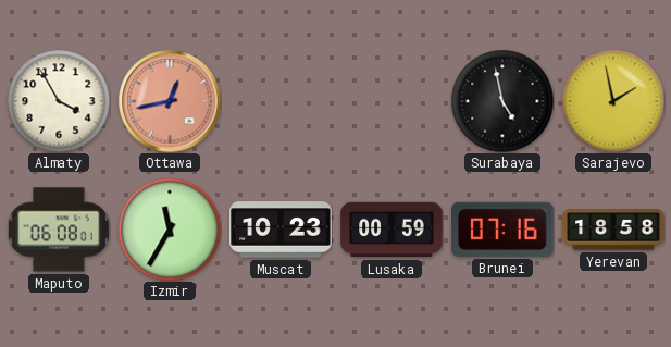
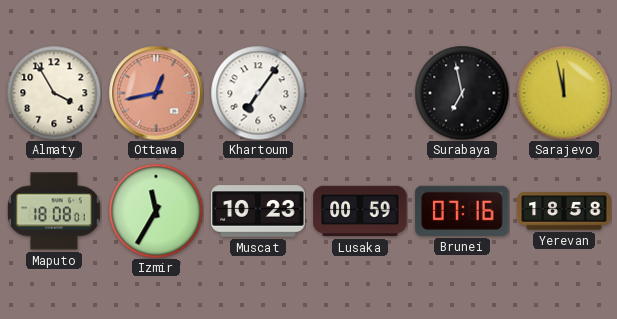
Khartoum: none -> 7:06
Surabaya: 4:58 -> 6:58
Sarajevo: 1:58 -> 11:58
Maputo: 06:08 -> 18:08
